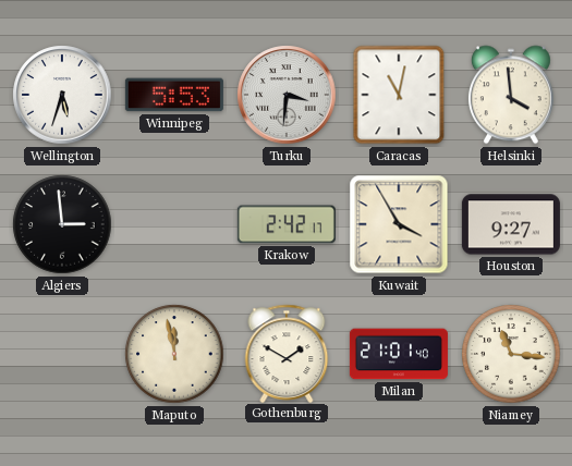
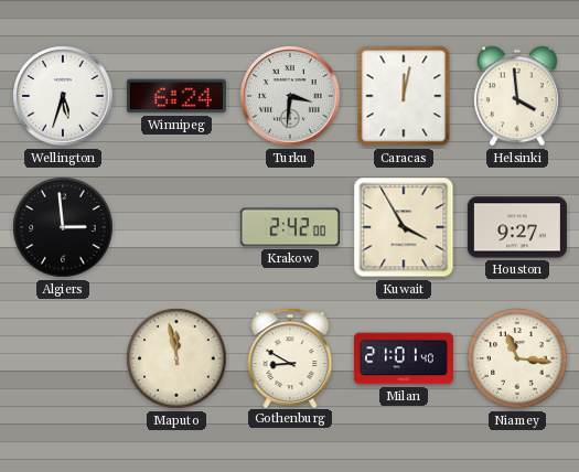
Winnipeg: 5:53 -> 6:24
Caracas: 11:02 -> 12:02
Krakow: 2:42:17 -> 2:42:00
Gothenburg: 1:50 -> 8:50
